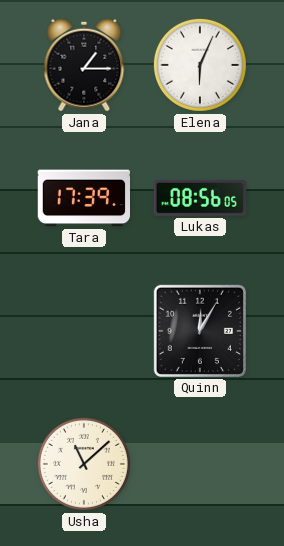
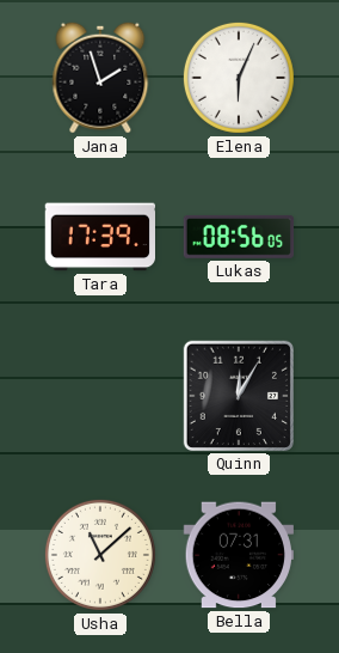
Jana: 1:15 -> 1:57
Bella: none -> 07:31
